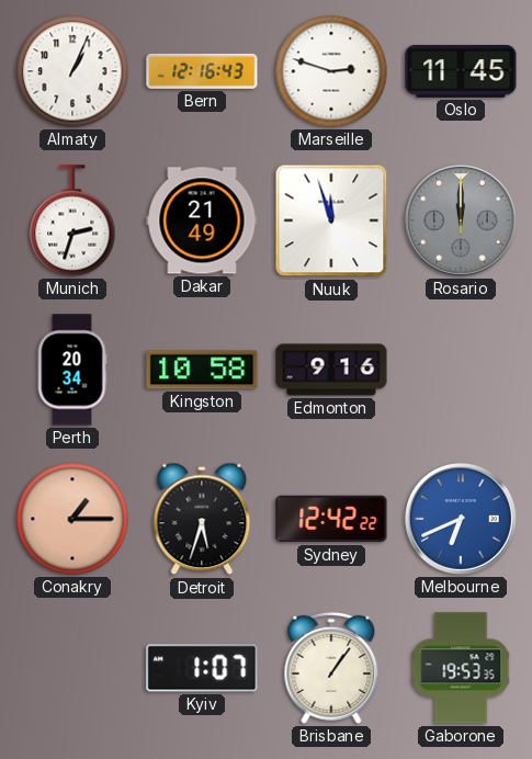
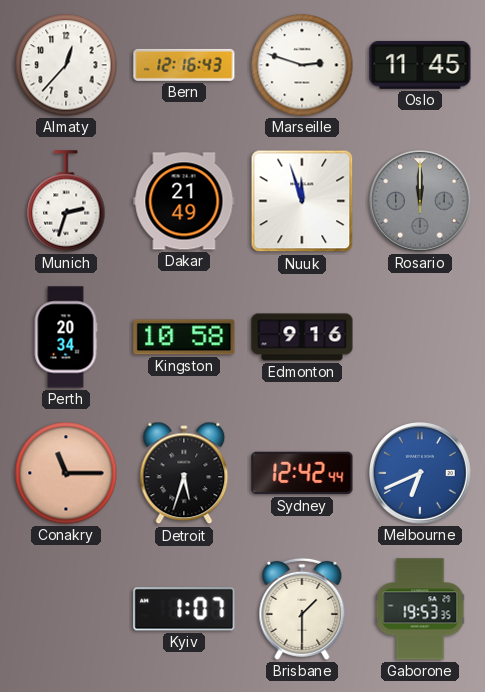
Almaty: 1:04 -> 12:37
Conakry: 1:15 -> 11:15
Sydney: 12:42:22 -> 12:42:44
Brisbane: 1:06 -> 1:30
